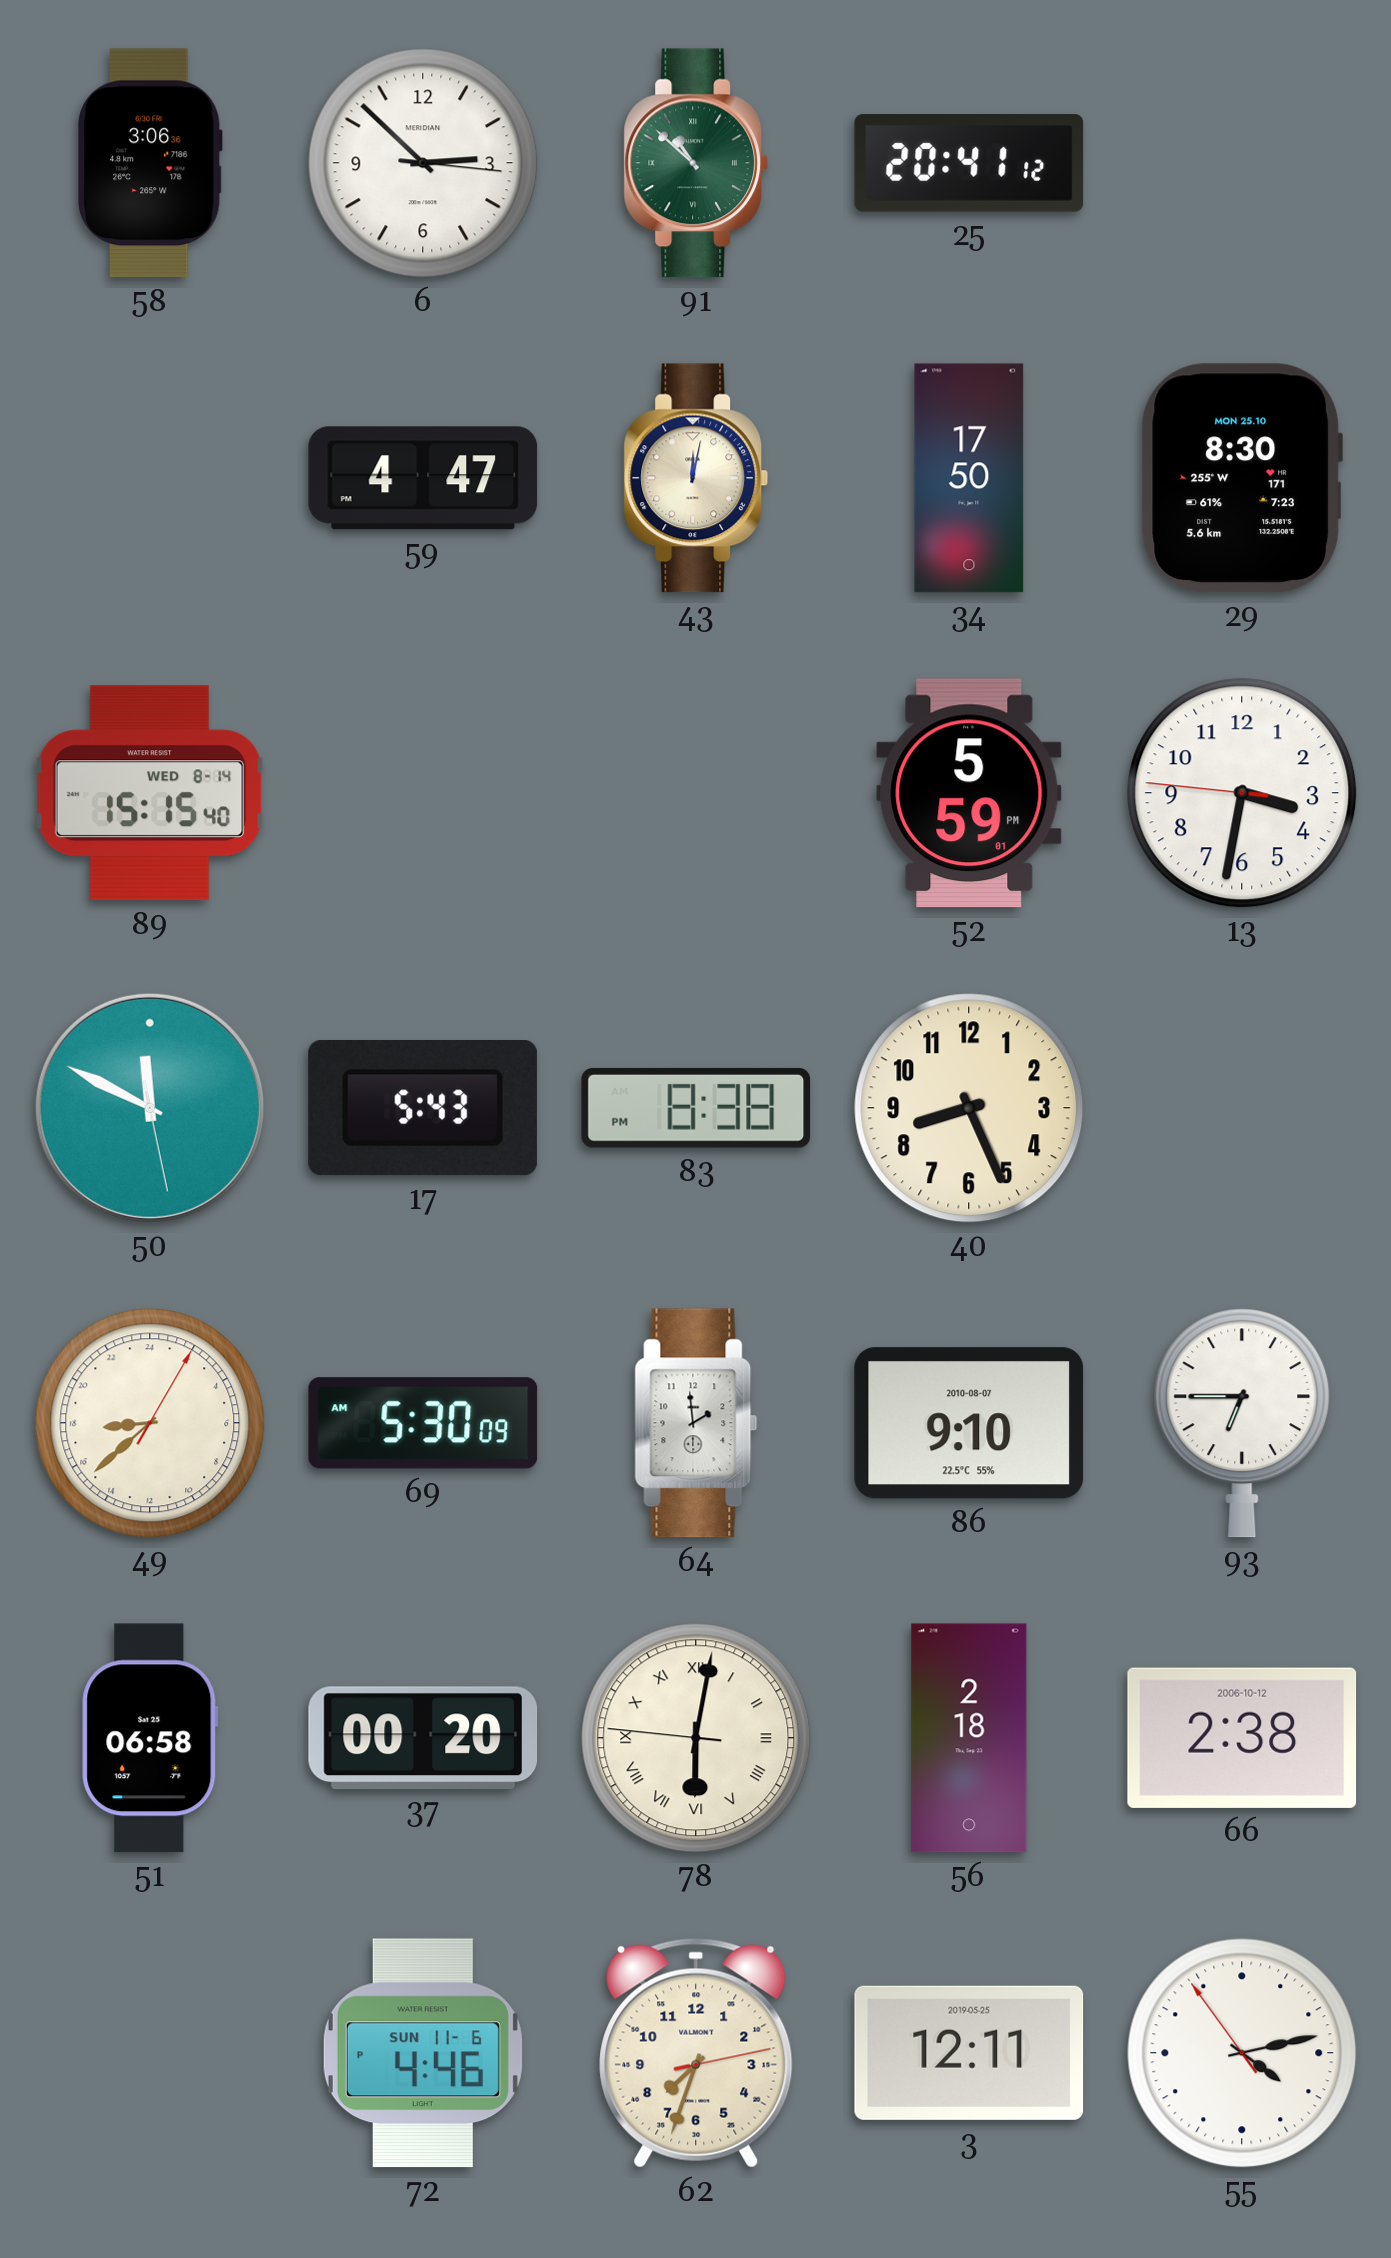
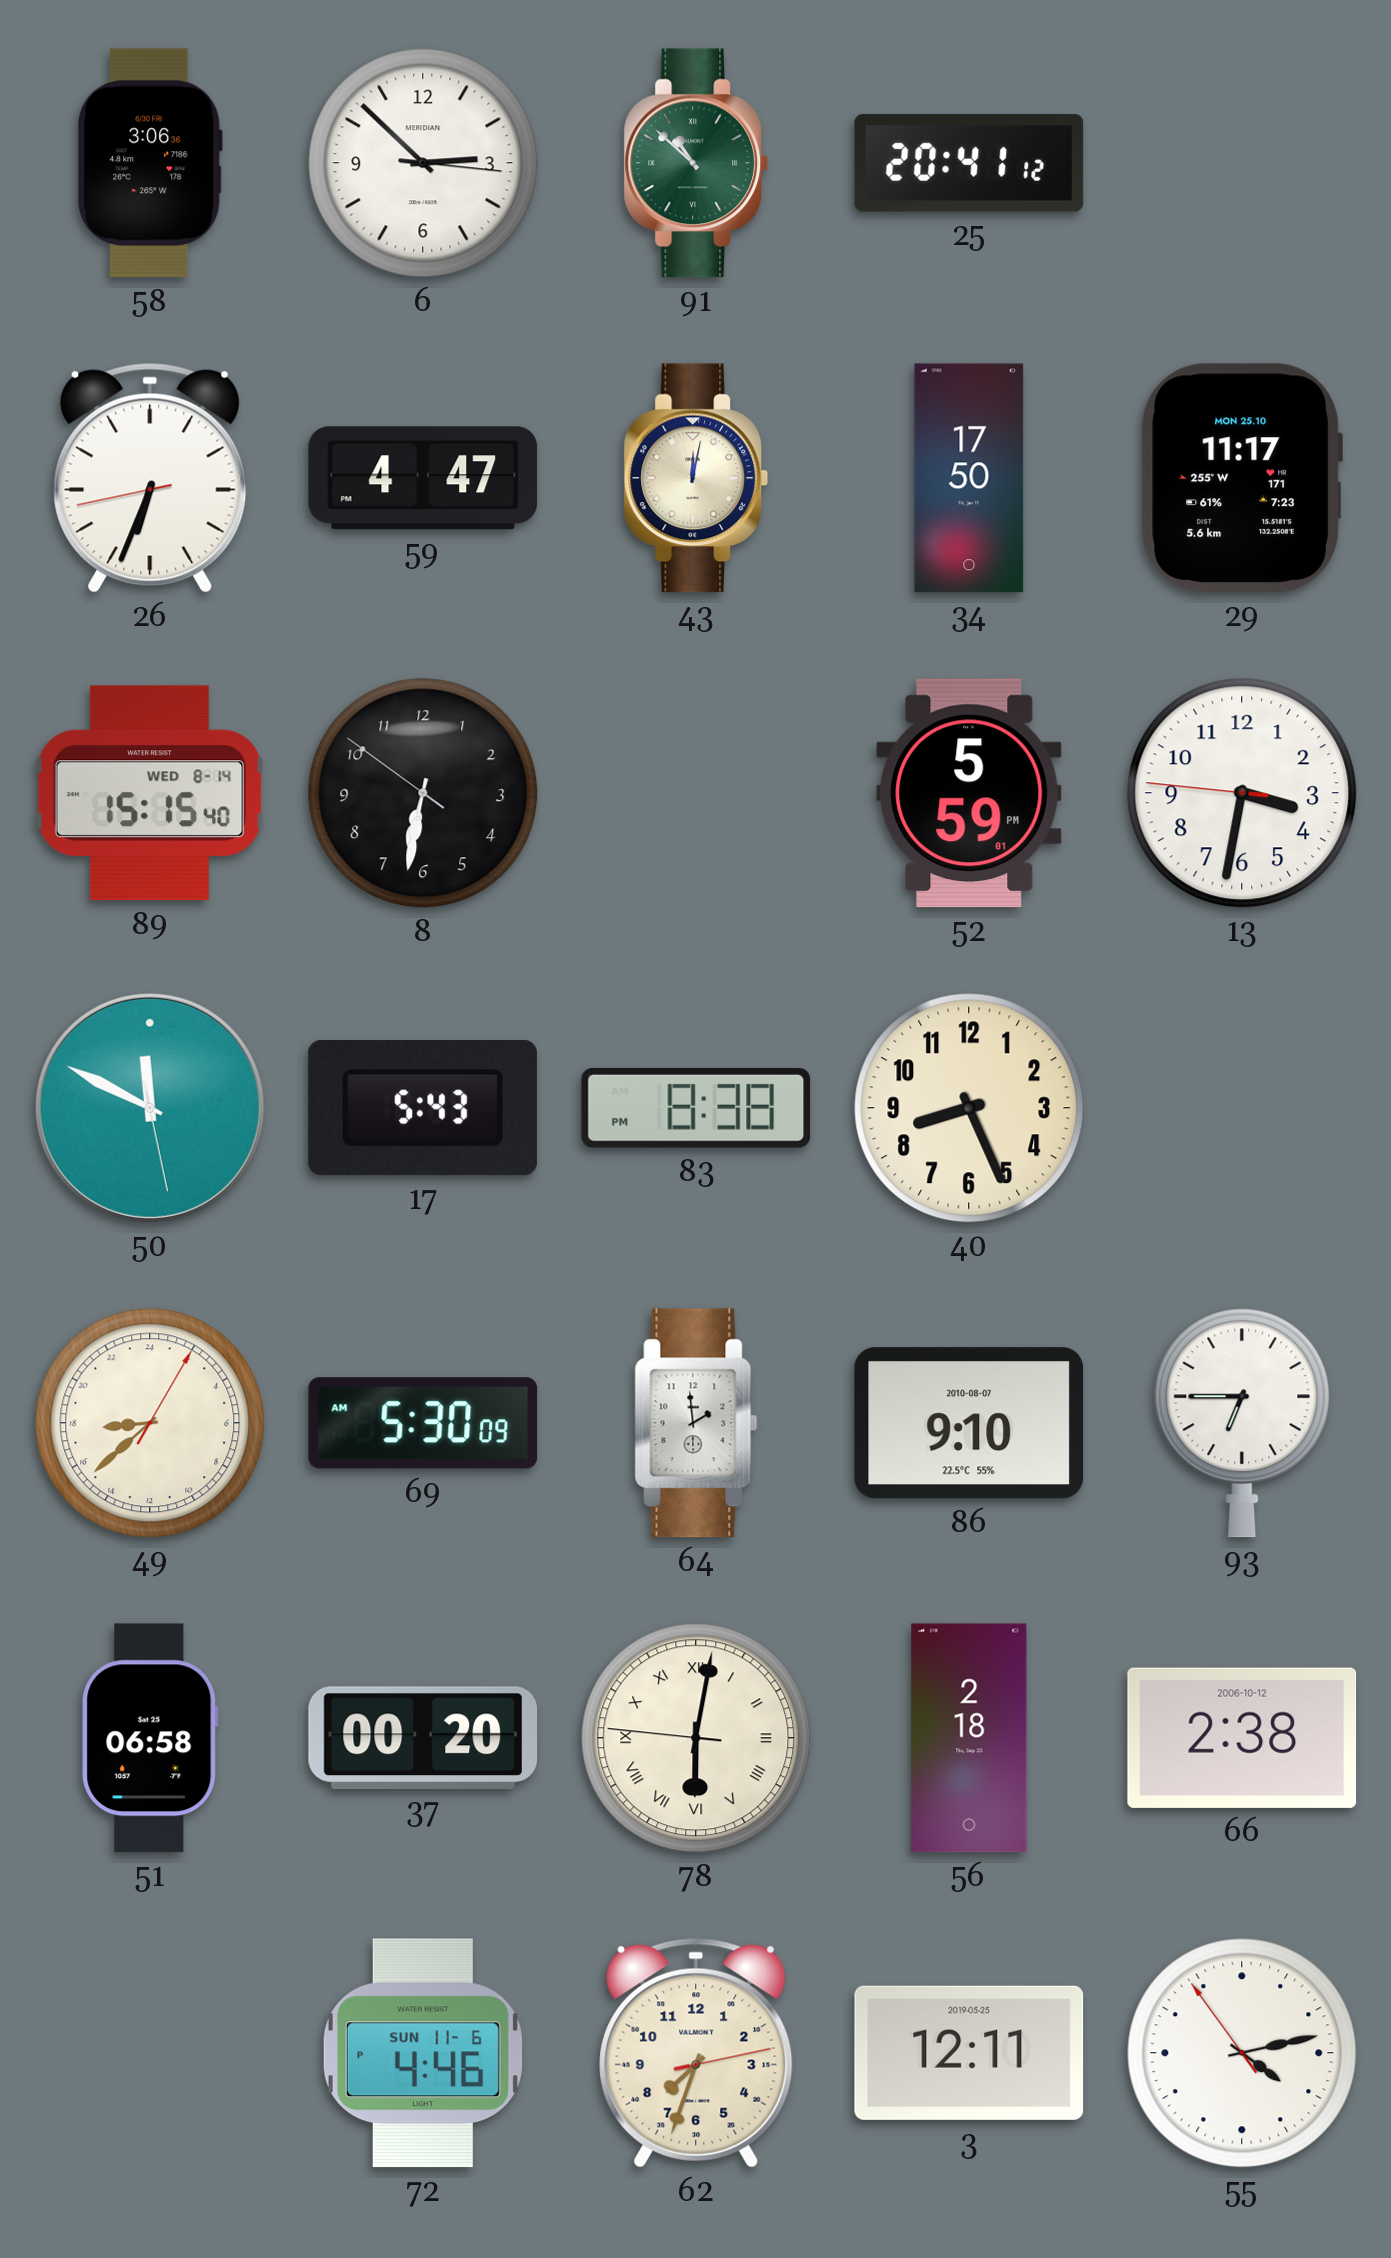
26: none -> 6:33
29: 8:30 -> 11:17
8: none -> 6:31
